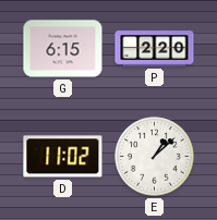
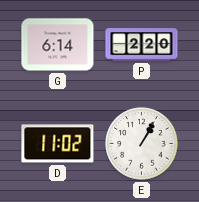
G: 6:15 -> 6:14
E: 1:08 -> 1:05
